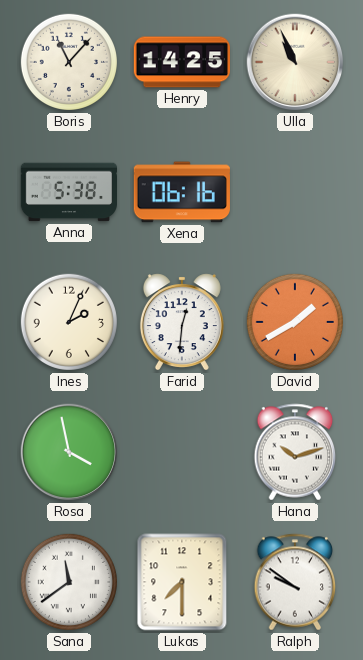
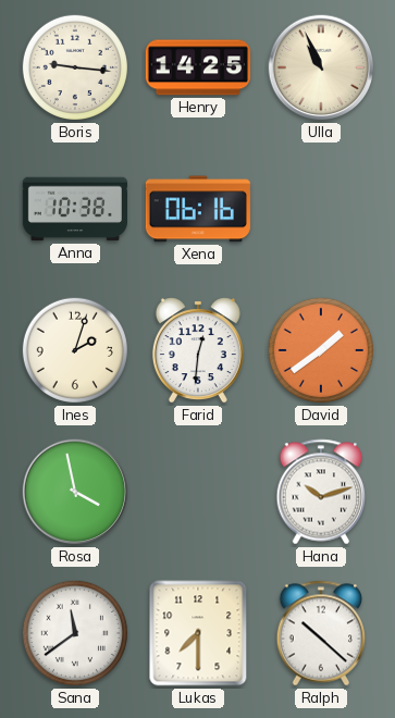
Boris: 11:07 -> 9:16
Anna: 5:38 -> 10:38
Ines: 2:04 -> 2:03
David: 1:40 -> 1:39
Ralph: 9:51 -> 10:22
